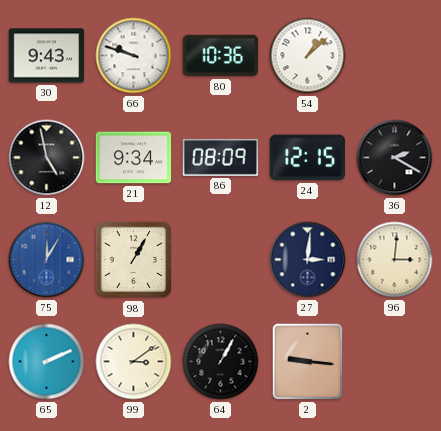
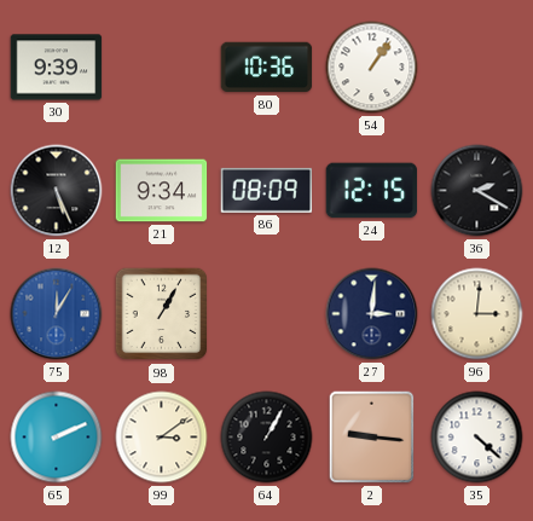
30: 9:43 -> 9:39
66: 9:48 -> none
54: 1:08 -> 1:06
12: 4:58 -> 5:26
35: none -> 4:22
